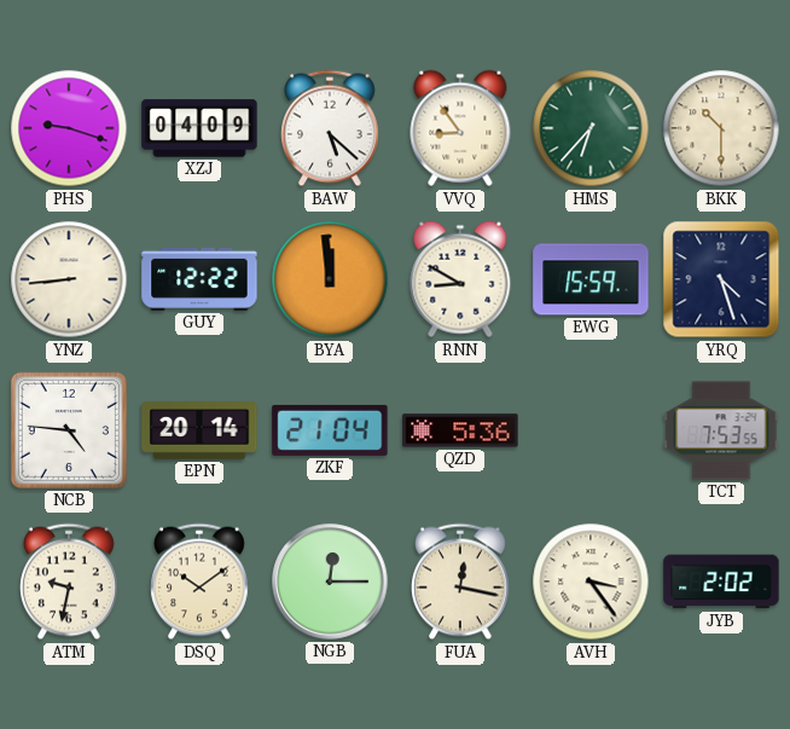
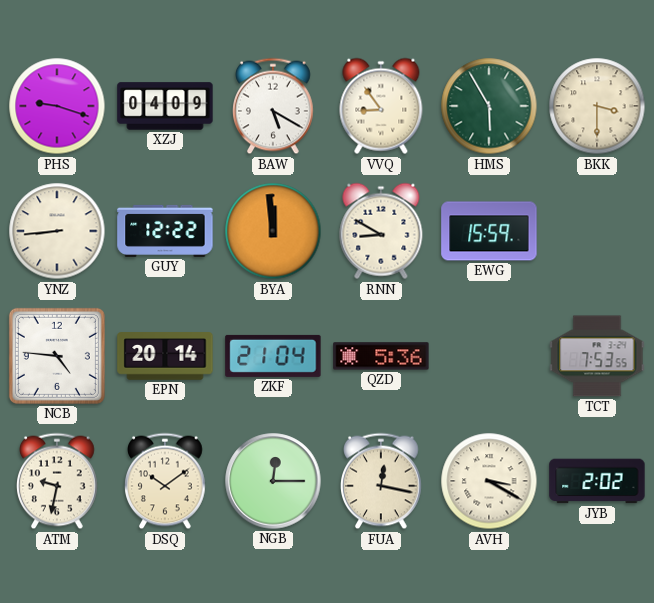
BAW: 5:22 -> 5:20
HMS: 6:37 -> 5:55
BKK: 10:30 -> 3:30
YRQ: 4:27 -> none
AVH: 3:24 -> 3:20
